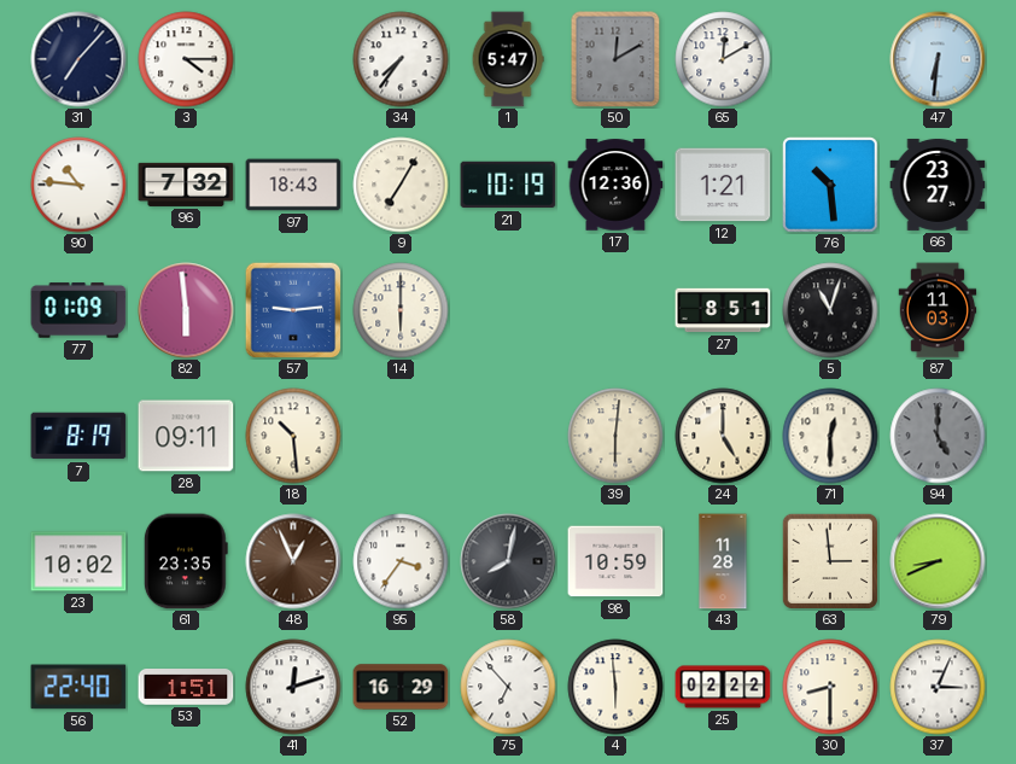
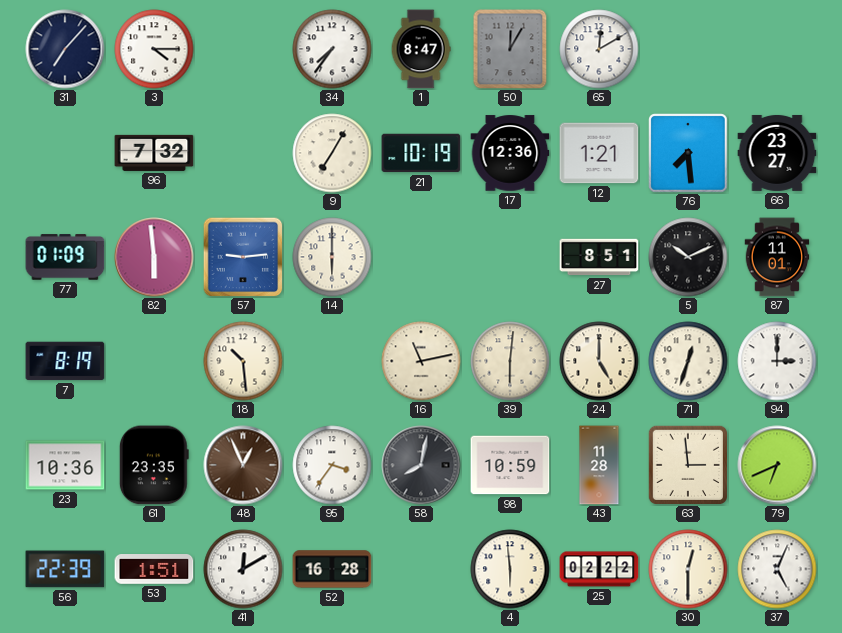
1: 5:47 -> 8:47
50: 12:10 -> 12:05
47: 6:31 -> none
90: 10:46 -> none
97: 18:43 -> none
76: 10:29 -> 7:29
5: 11:03 -> 10:11
87: 11:03 -> 11:01
28: 09:11 -> none
16: none -> 11:13
71: 12:30 -> 12:33
94: 5:00 -> 3:00
94 dial: grey -> white
23: 10:02 -> 10:36
79: 8:41 -> 6:41
56: 22:40 -> 22:39
41: 12:12 -> 12:10
52: 16:29 -> 16:28
75: 6:53 -> none
30: 8:30 -> 12:30
37: 3:04 -> 5:04
